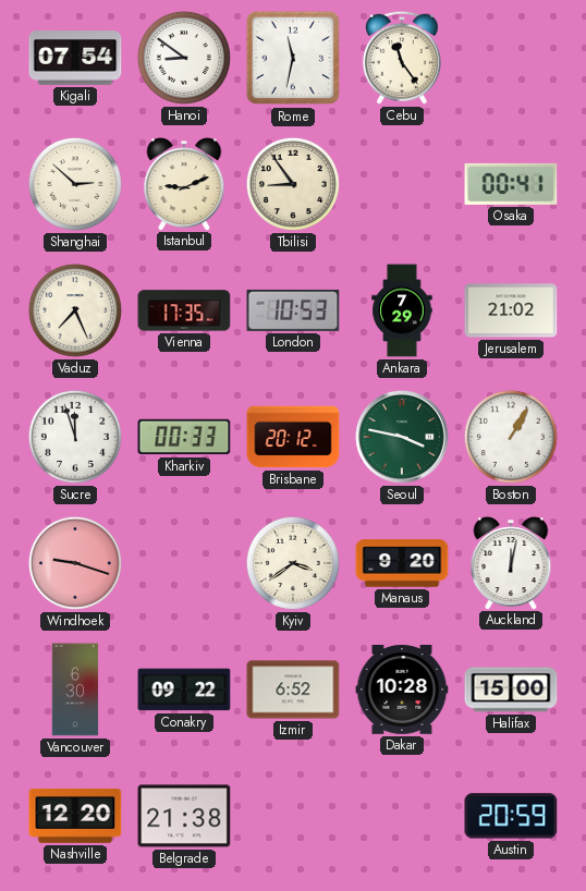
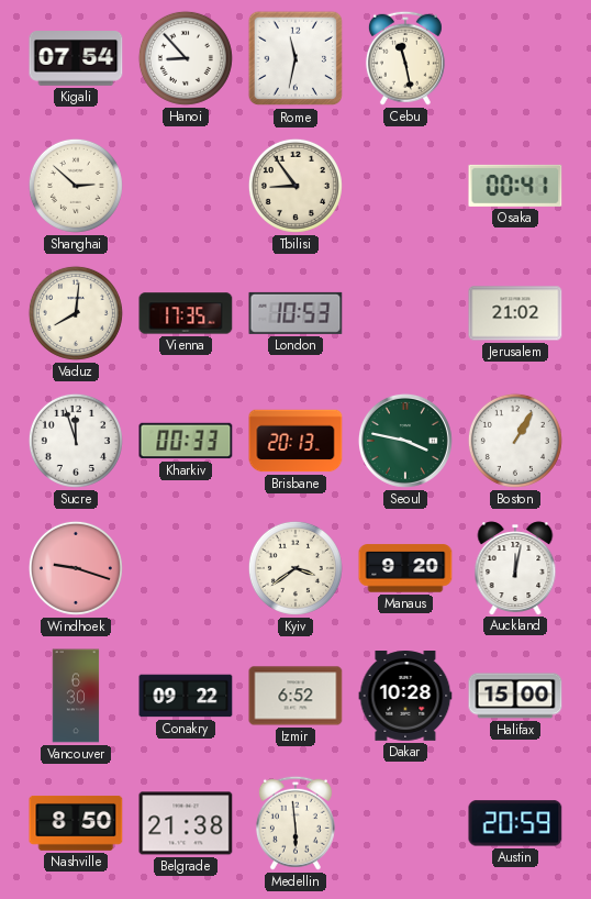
Hanoi: 8:51 -> 8:53
Cebu: 11:24 -> 11:28
Istanbul: 9:11 -> none
Vaduz: 7:26 -> 8:01
Ankara: 7:29 -> none
Brisbane: 20:12 -> 20:13
Nashville: 12:20 -> 8:50
Medellin: none -> 5:59
